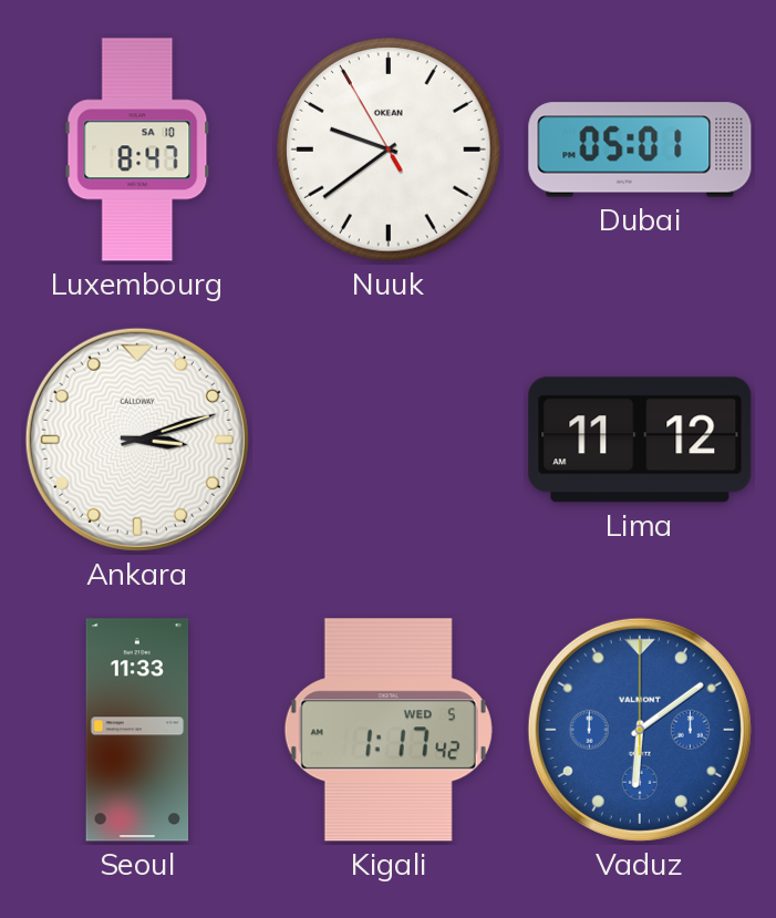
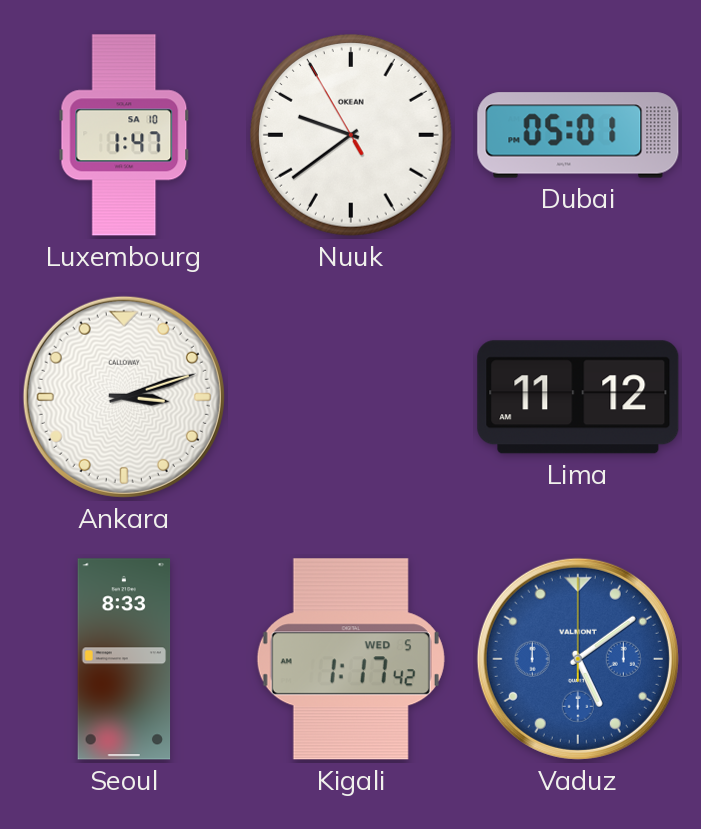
Luxembourg: 8:47 -> 1:47
Seoul: 11:33 -> 8:33
Vaduz: 6:09 -> 5:09
